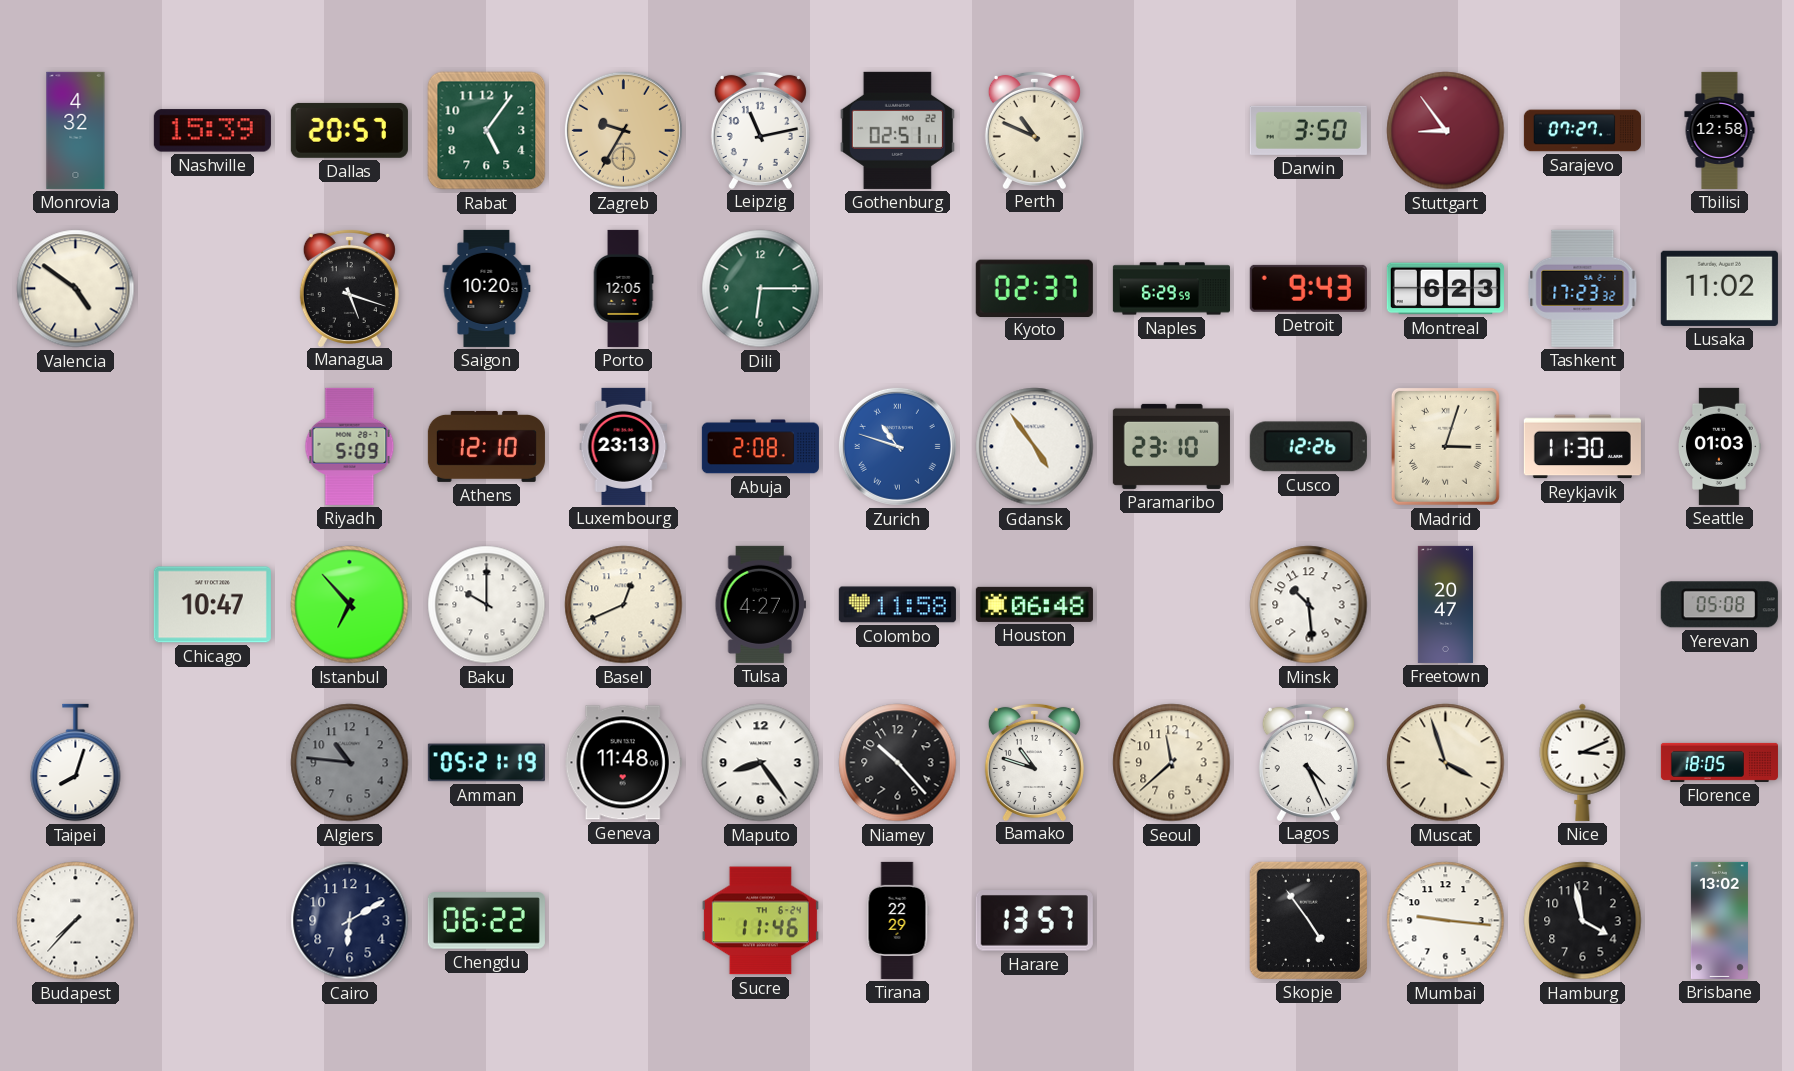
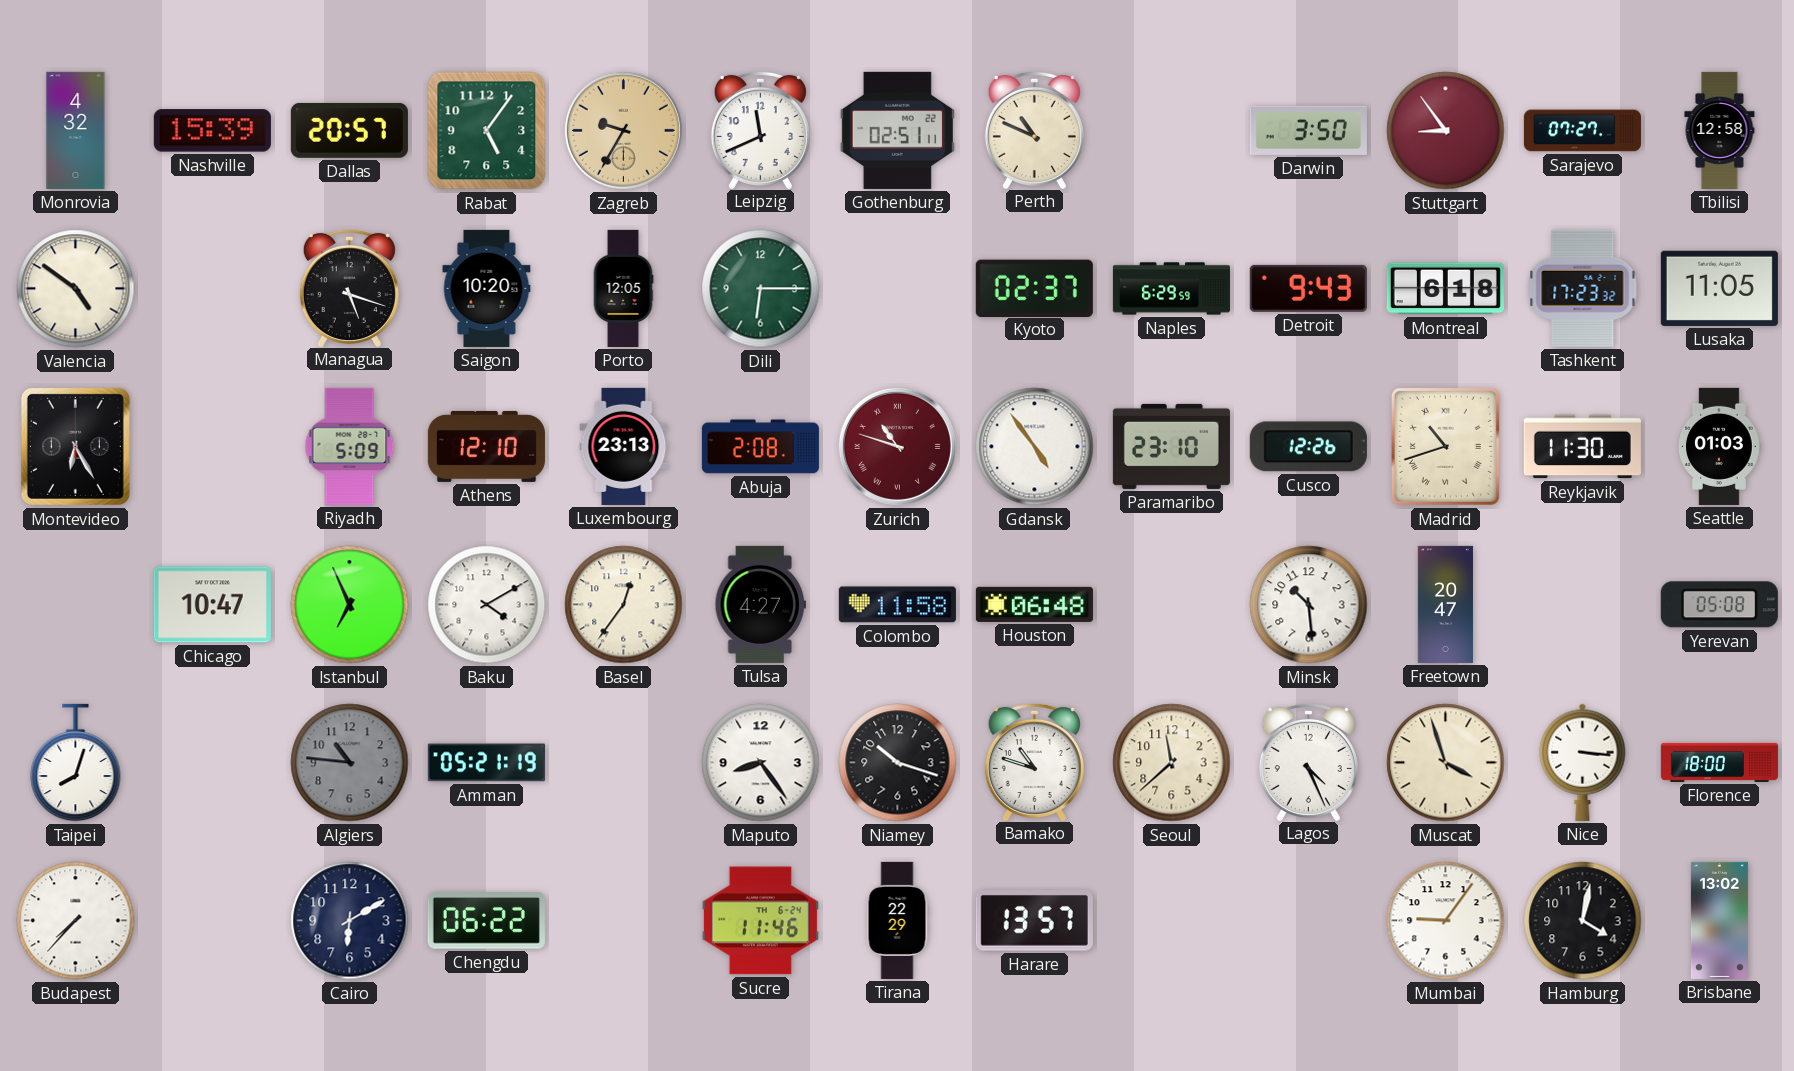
Leipzig: 11:13 -> 11:41
Montreal: 6:23 -> 6:18
Lusaka: 11:02 -> 11:05
Montevideo: none -> 6:25
Zurich dial: blue -> burgundy
Madrid: 3:03 -> 10:42
Istanbul: 6:53 -> 6:56
Baku: 10:00 -> 4:10
Basel: 12:41 -> 12:36
Geneva: 11:48 -> none
Niamey: 10:23 -> 10:18
Nice: 3:11 -> 3:16
Florence: 18:05 -> 18:00
Skopje: 4:54 -> none
Mumbai: 9:16 -> 9:06
Hamburg: 3:58 -> 4:02
